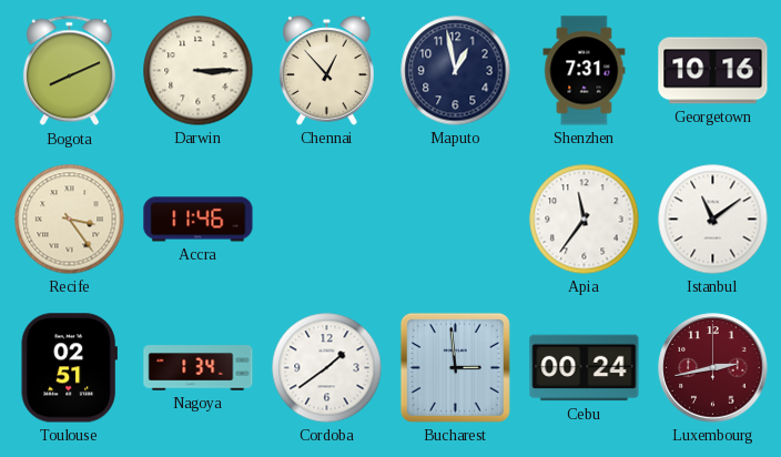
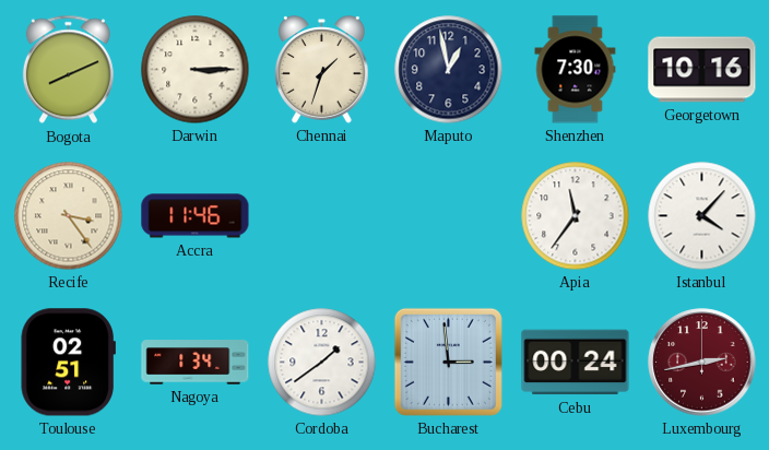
Chennai: 12:53 -> 1:33
Shenzhen: 7:31 -> 7:30
Istanbul: 11:09 -> 4:07
